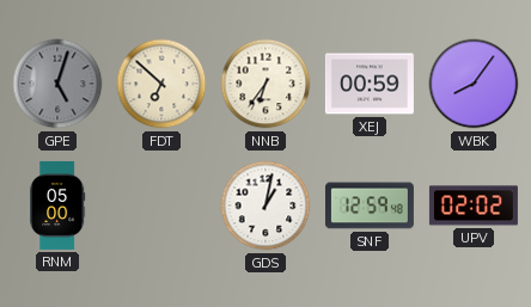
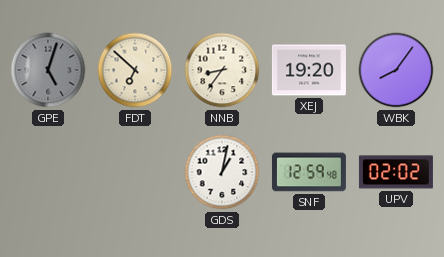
NNB: 6:36 -> 8:36
XEJ: 00:59 -> 19:20
RNM: 05:00 -> none
